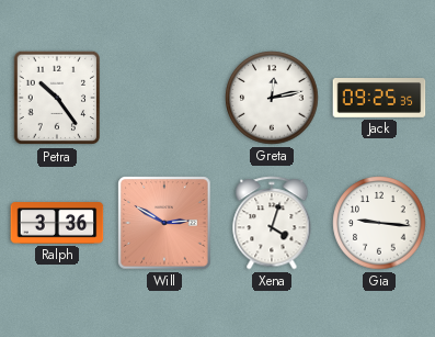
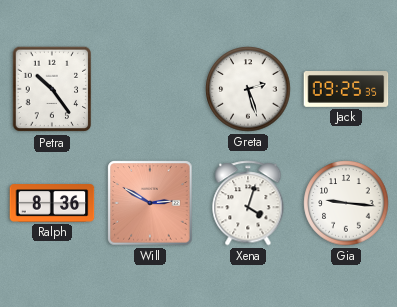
Greta: 12:13 -> 2:27
Ralph: 3:36 -> 8:36
